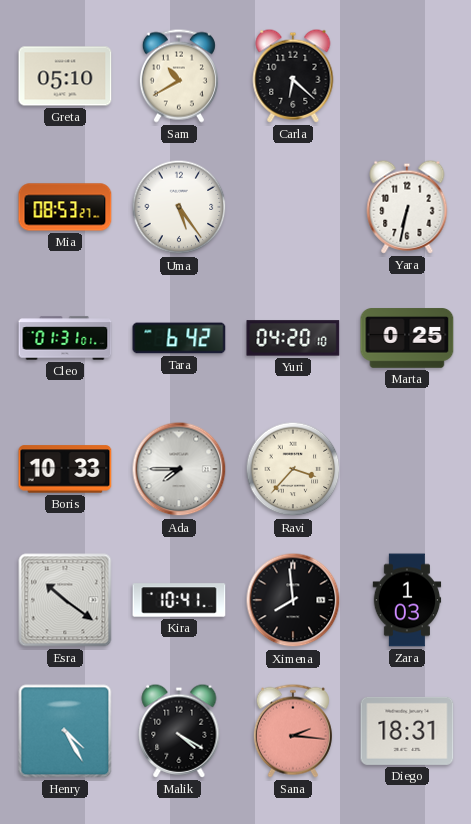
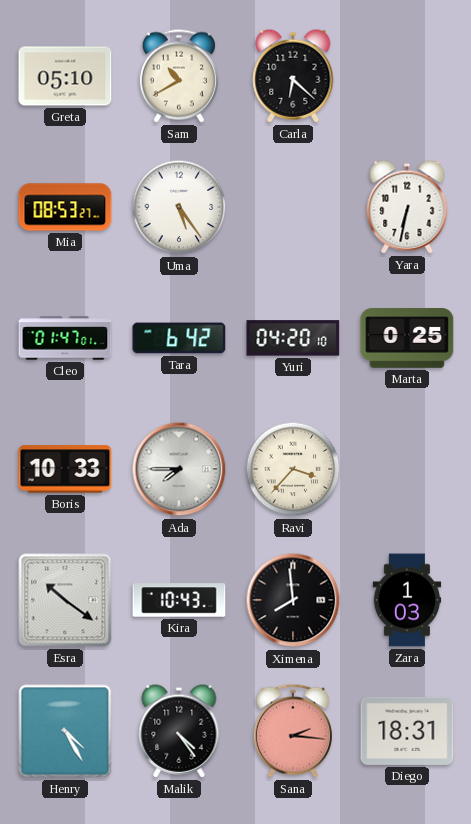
Cleo: 01:31 -> 01:47
Kira: 10:41 -> 10:43
Malik: 4:20 -> 4:24
